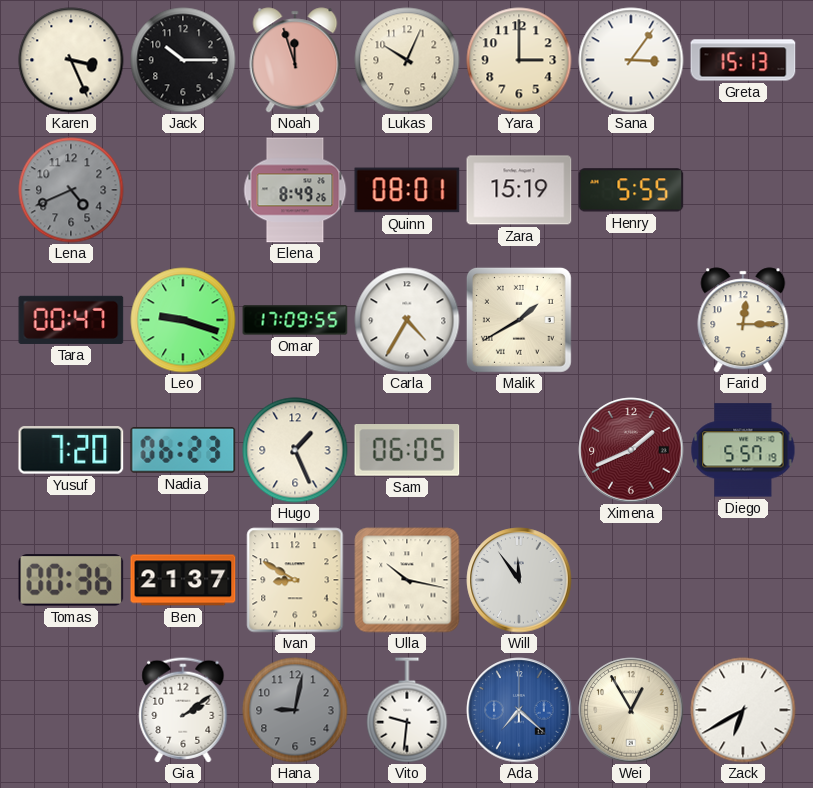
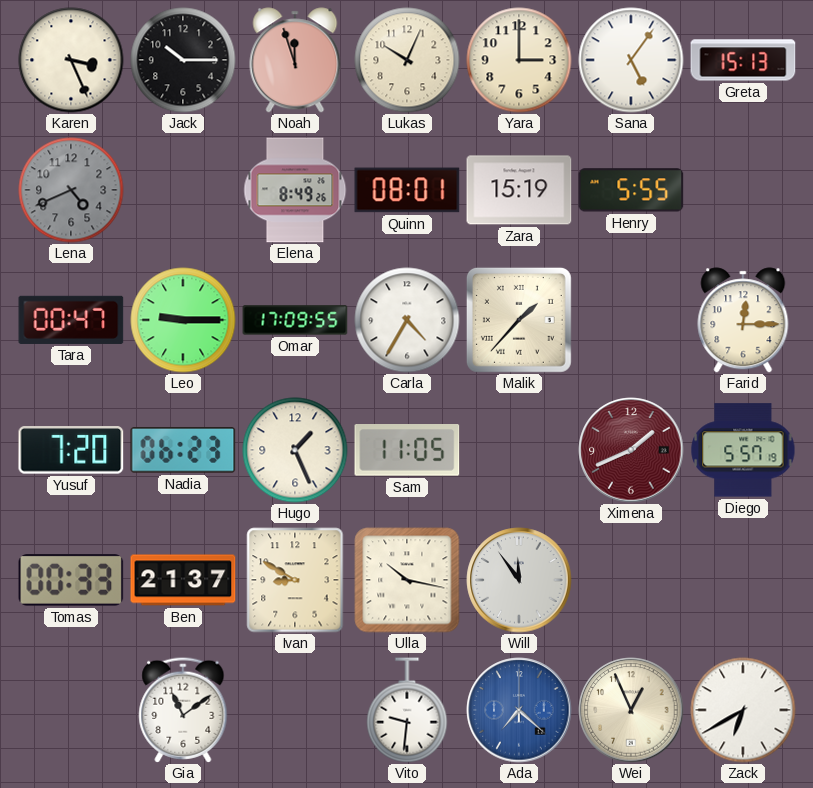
Sana: 3:06 -> 5:06
Leo: 9:18 -> 9:15
Malik: 1:40 -> 1:37
Sam: 06:05 -> 11:05
Tomas: 00:36 -> 00:33
Gia: 2:09 -> 11:09
Hana: 9:02 -> none
Wei: 12:55 -> 12:56
